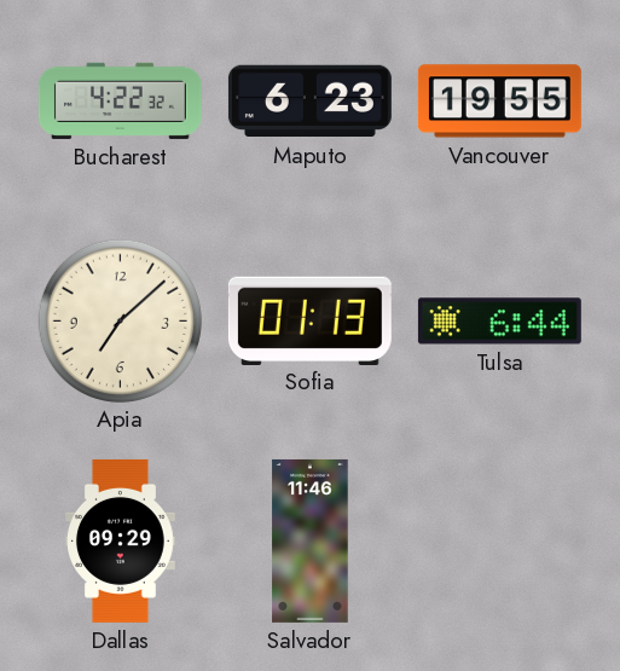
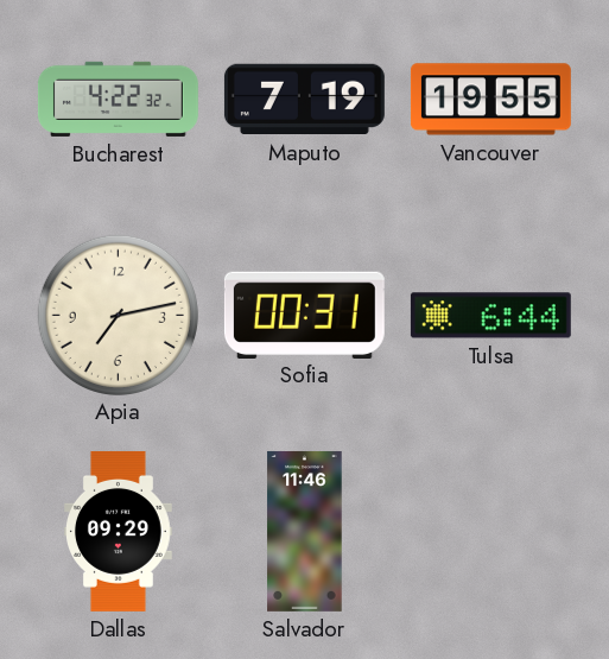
Maputo: 6:23 -> 7:19
Apia: 7:08 -> 7:13
Sofia: 01:13 -> 00:31
